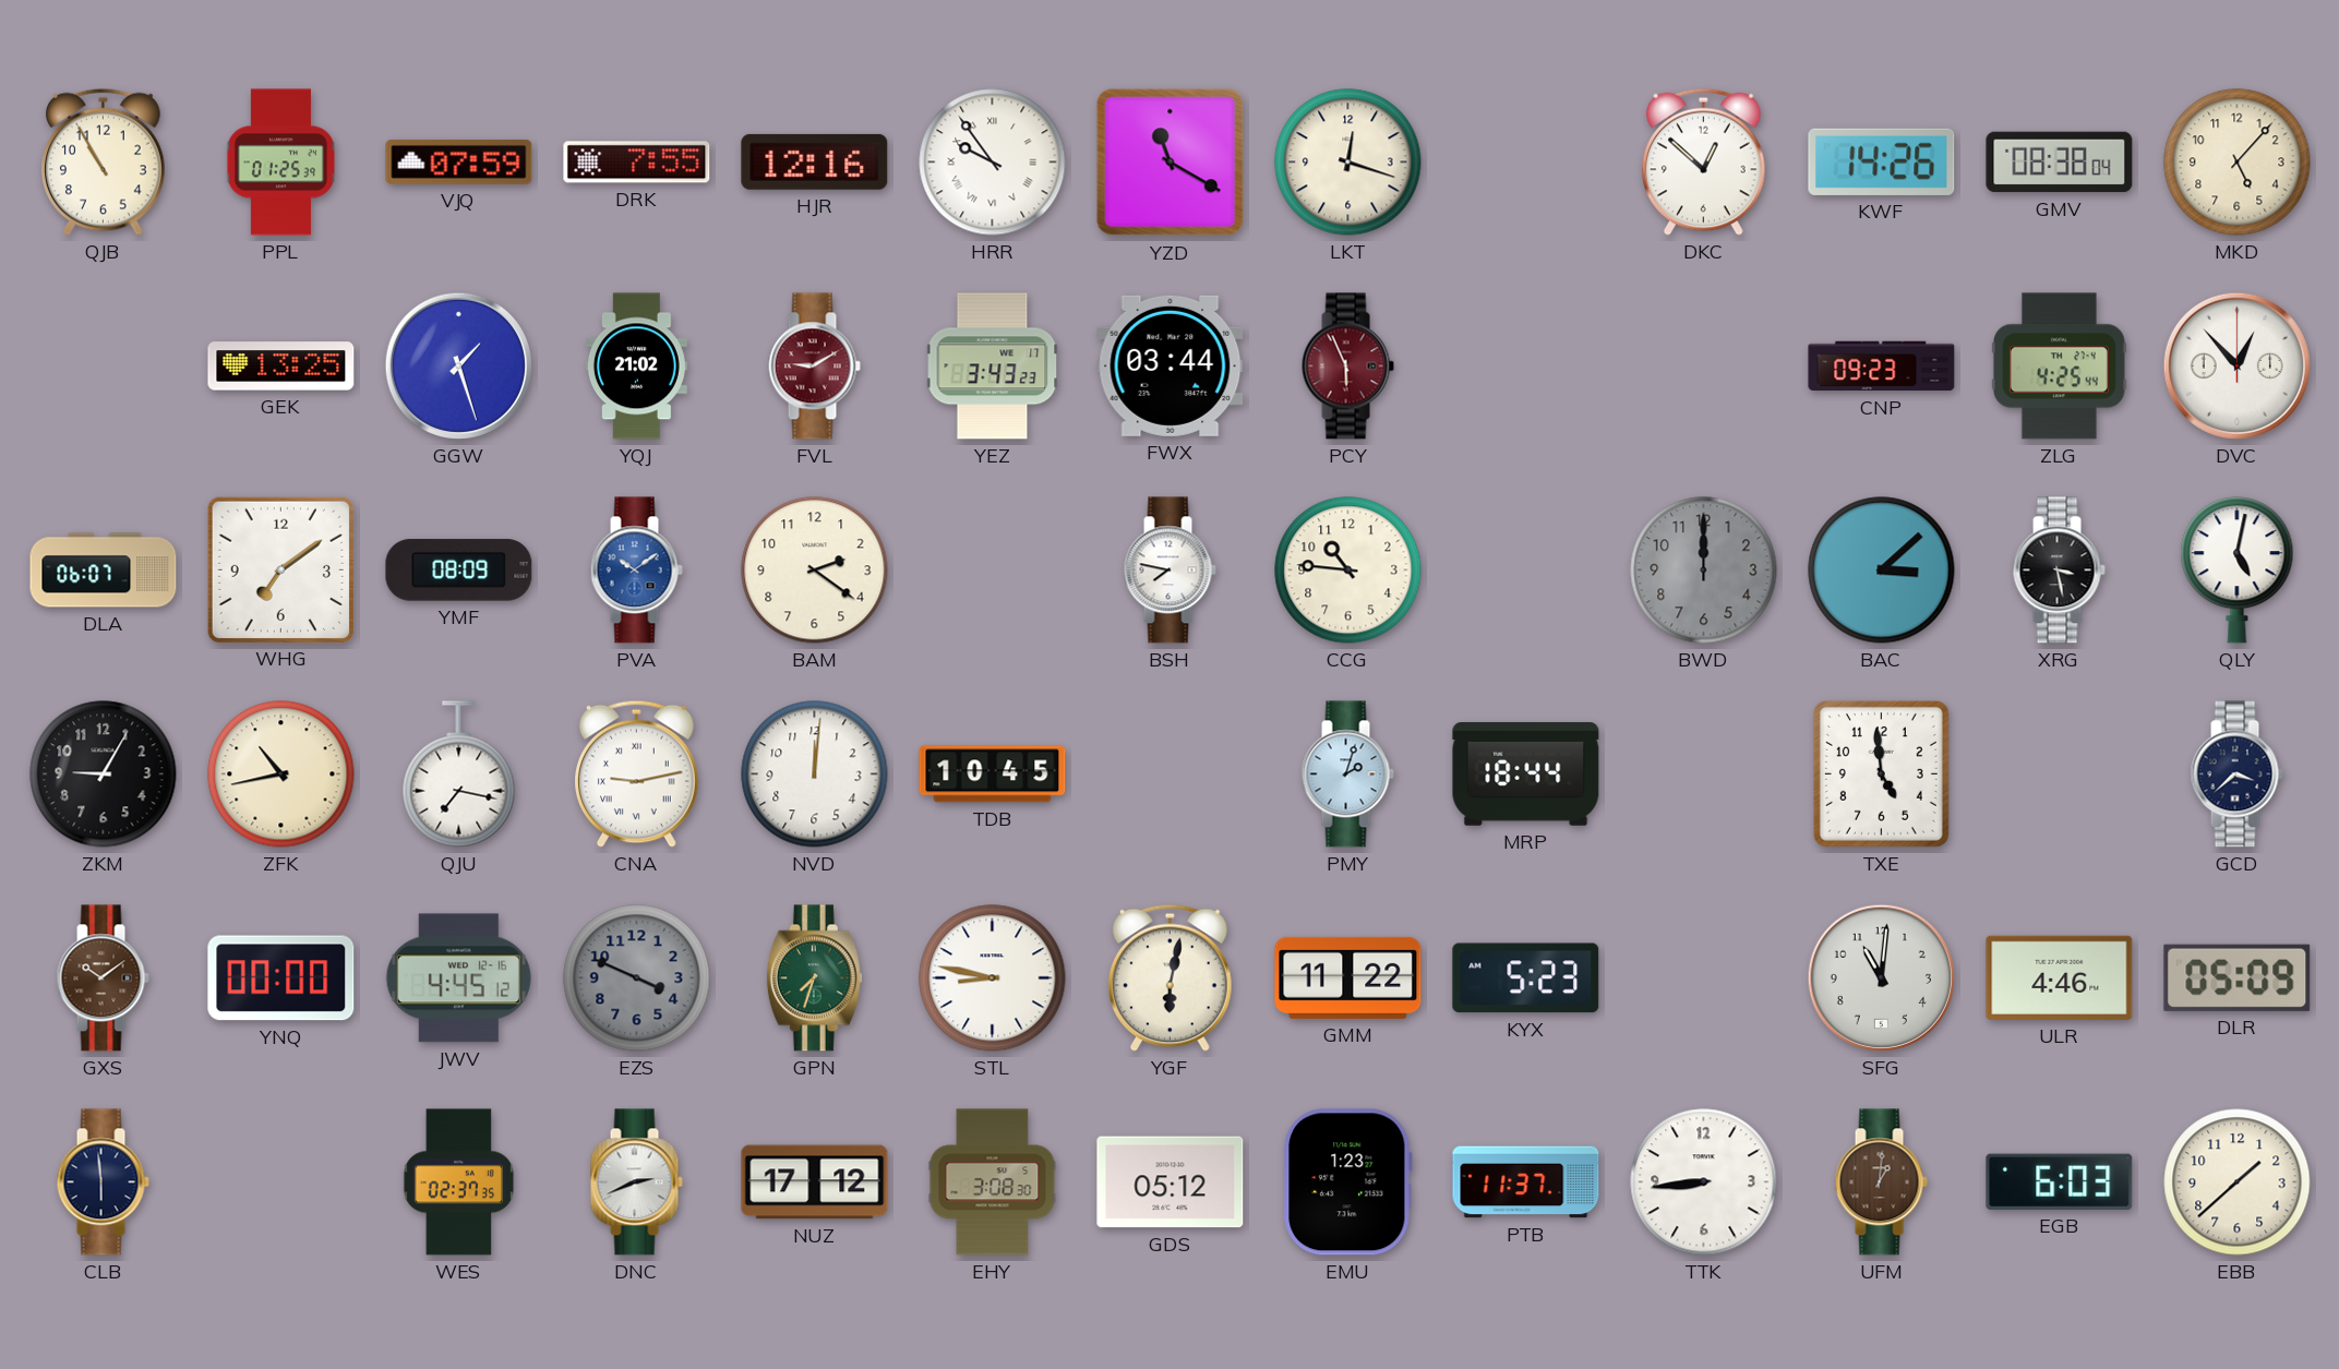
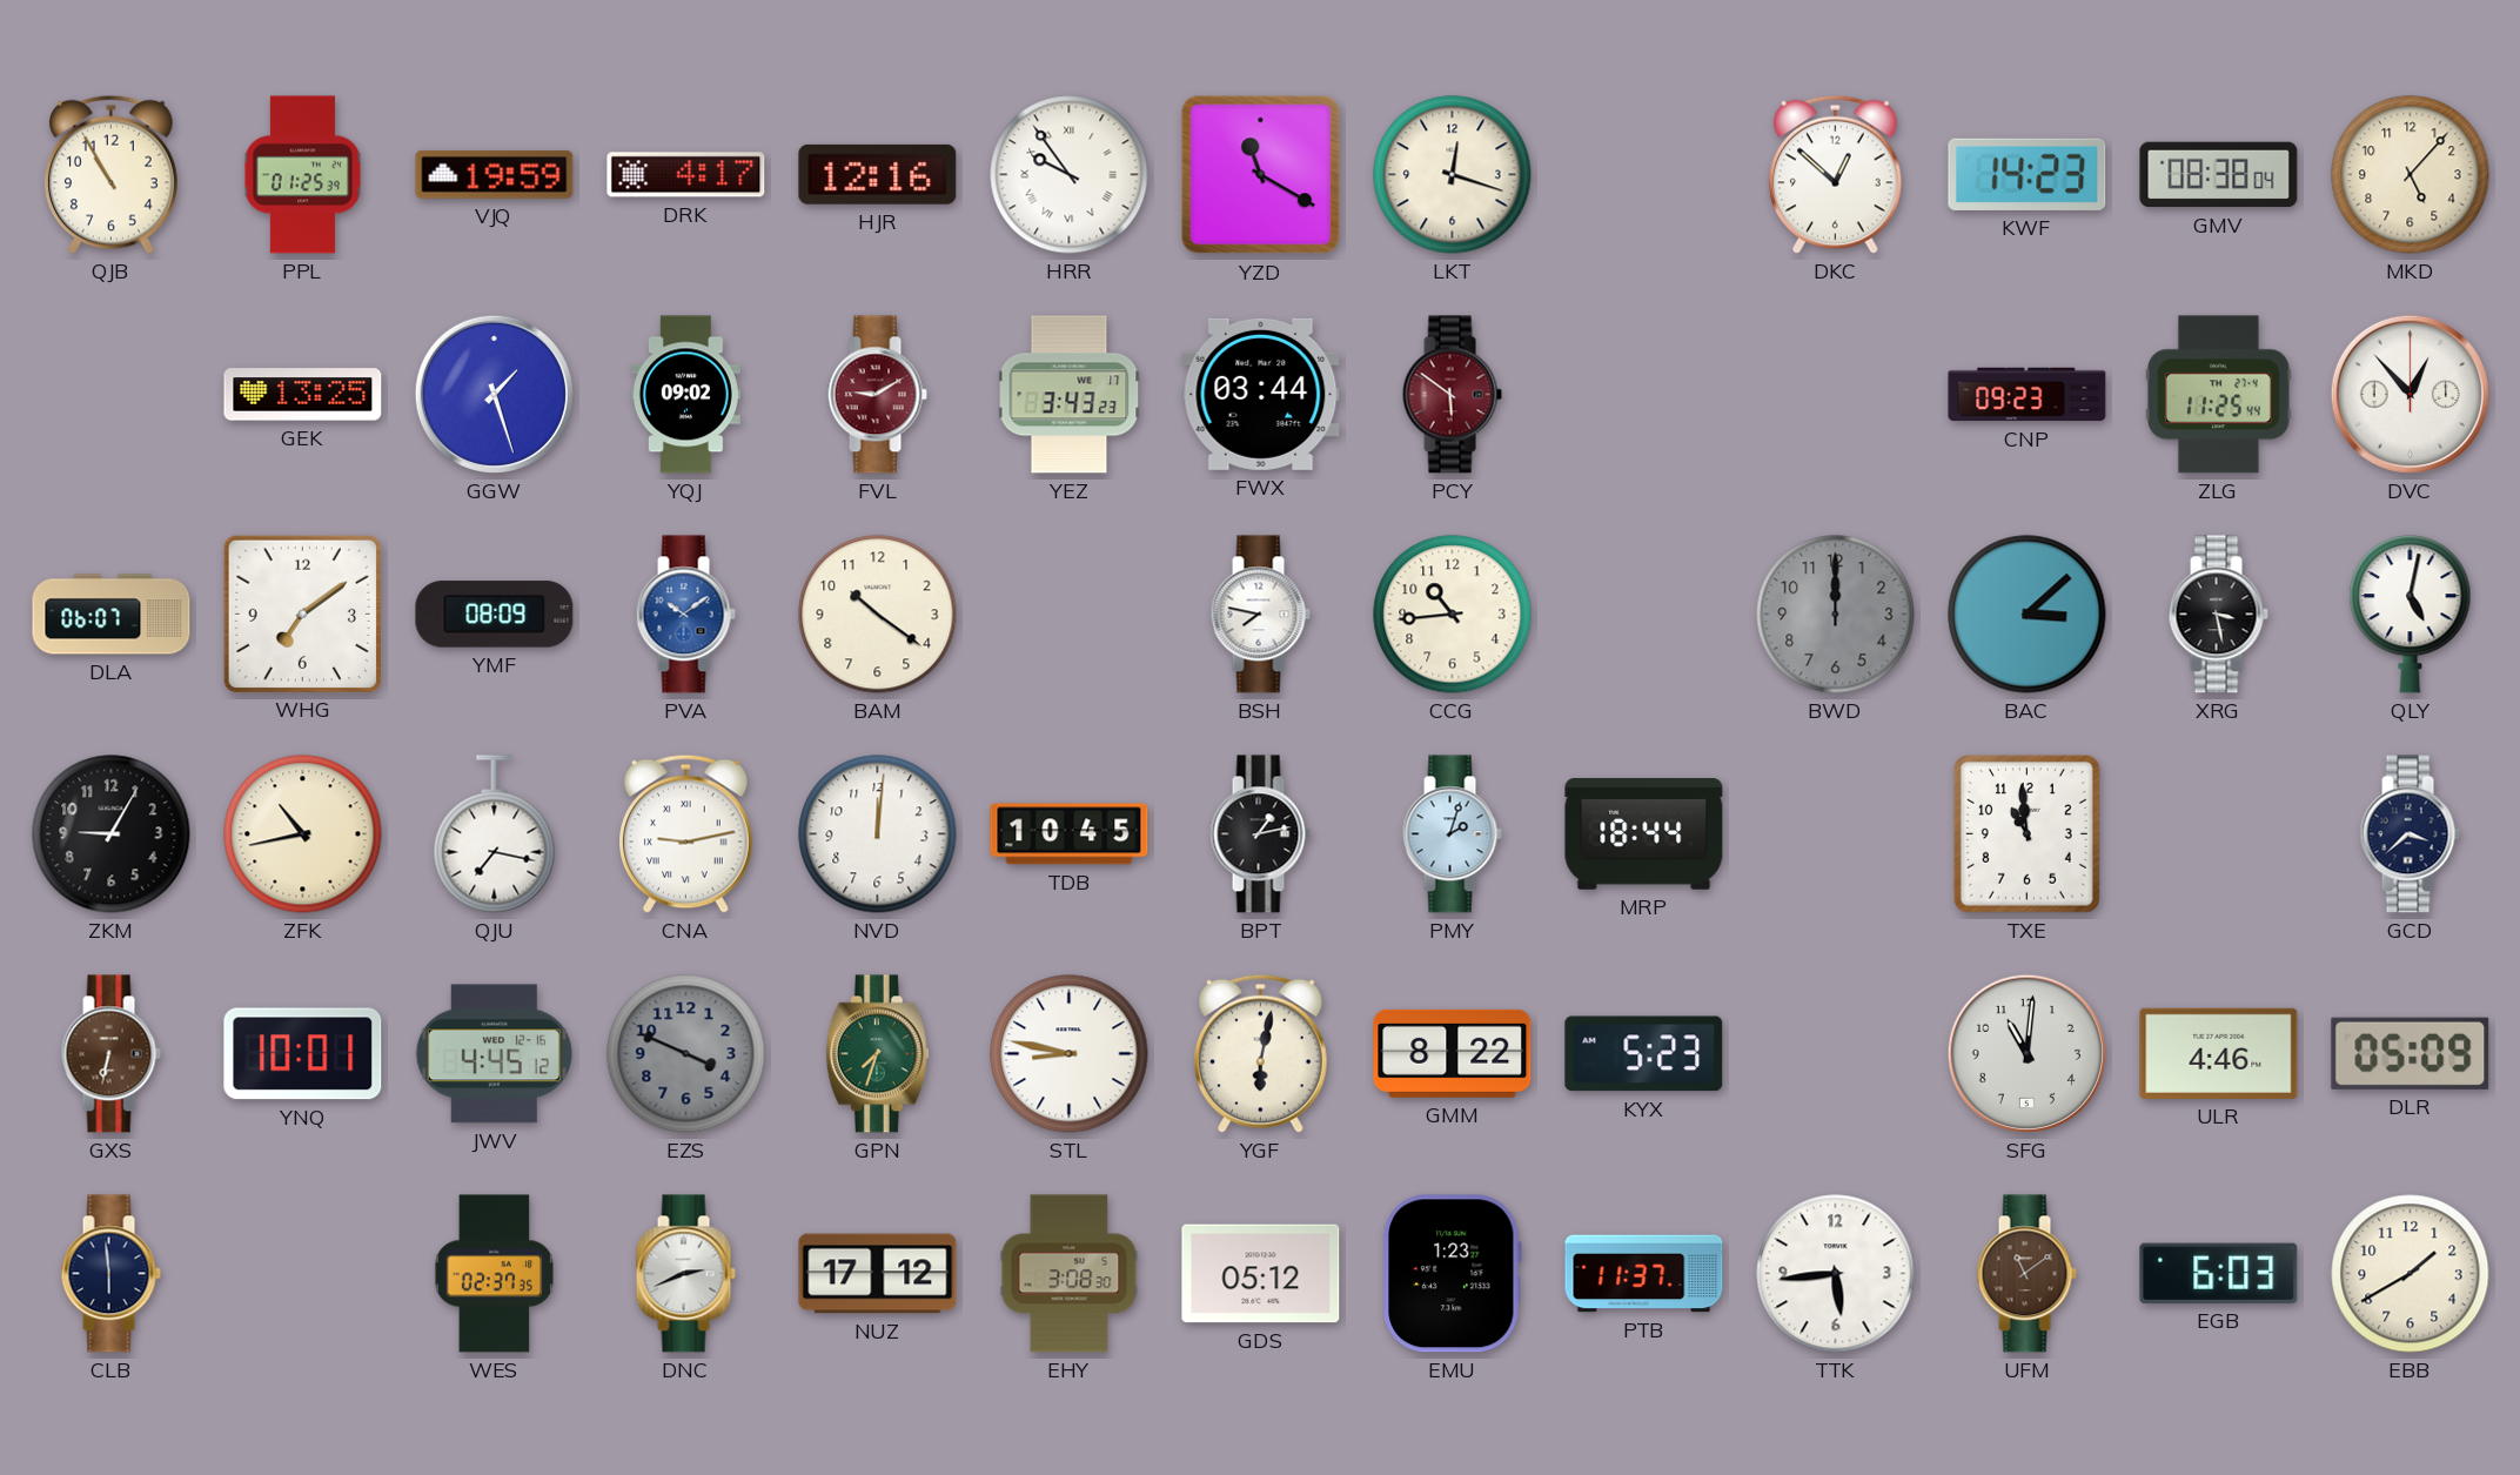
VJQ: 07:59 -> 19:59
DRK: 7:55 -> 4:17
KWF: 14:26 -> 14:23
YQJ: 21:02 -> 09:02
PCY: 5:56 -> 5:51
ZLG: 4:25 -> 11:25
BAM: 2:21 -> 10:21
CCG: 10:46 -> 10:44
BPT: none -> 1:13
TXE: 4:59 -> 10:59
GXS: 10:09 -> 6:32
YNQ: 00:00 -> 10:01
GMM: 11:22 -> 8:22
TTK: 8:44 -> 5:44
UFM: 1:01 -> 11:09
EBB: 1:38 -> 1:40
